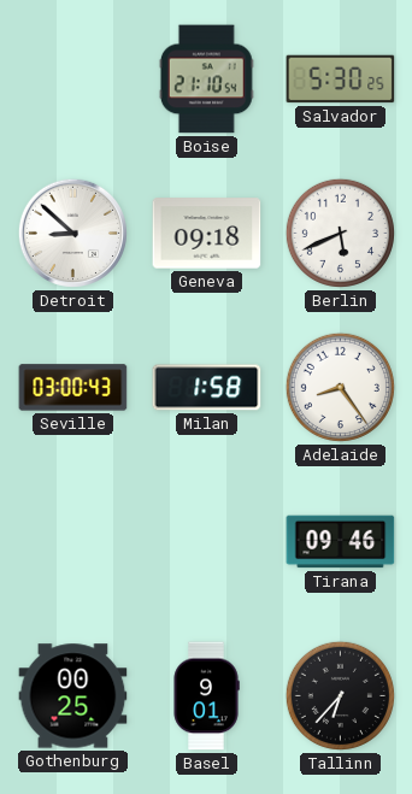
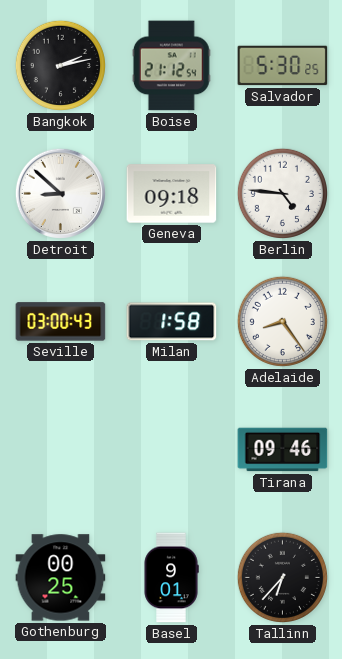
Bangkok: none -> 2:13
Boise: 21:10 -> 21:12
Berlin: 5:41 -> 4:46
